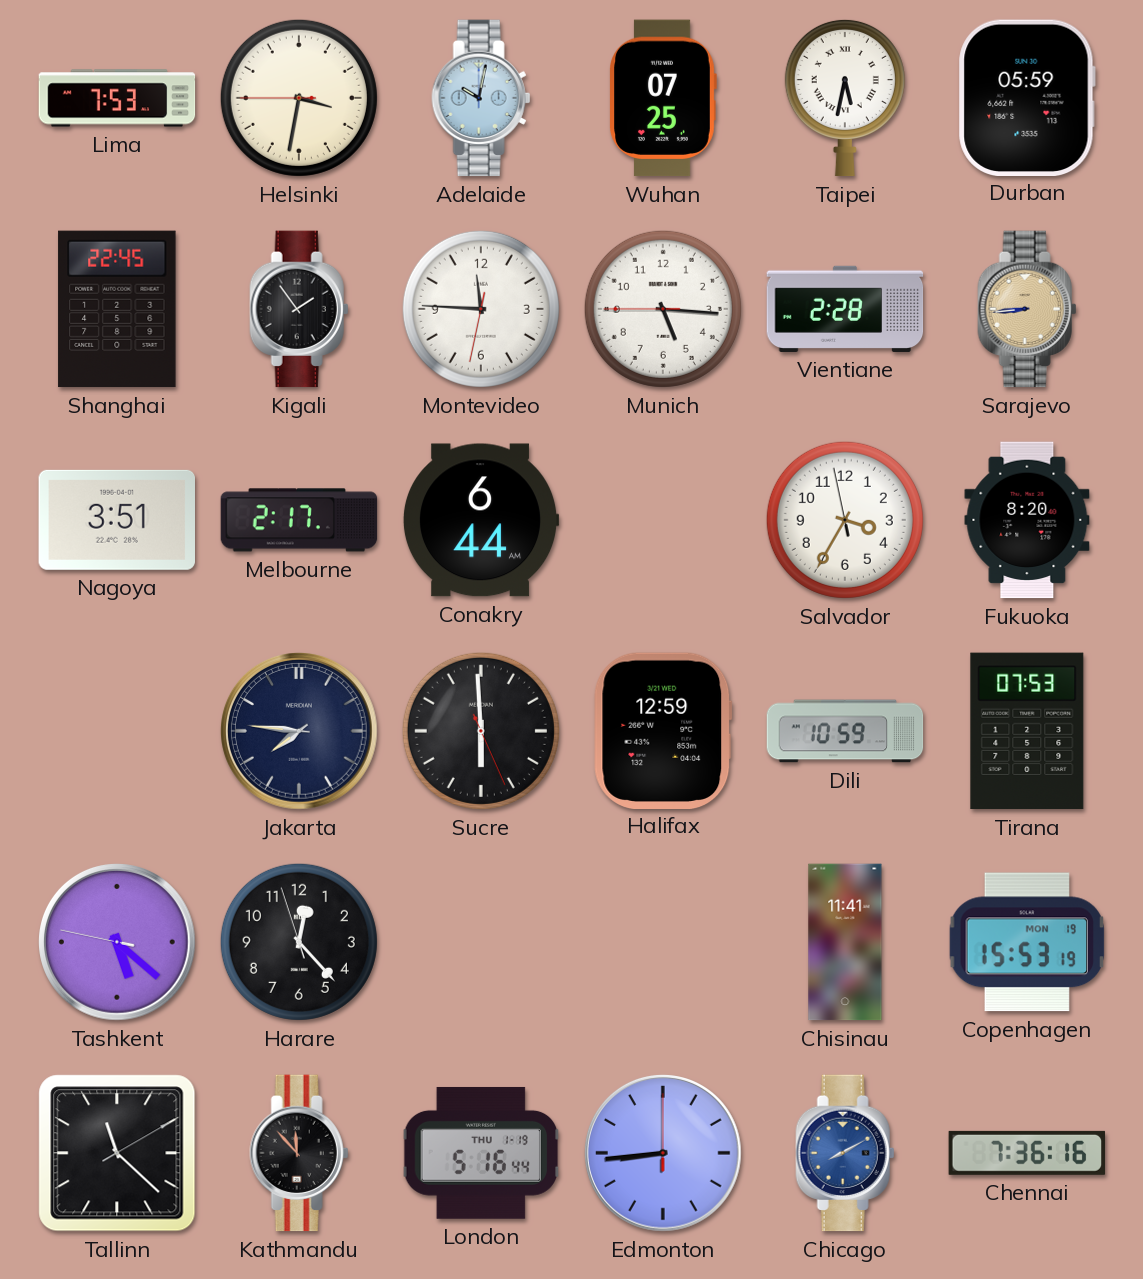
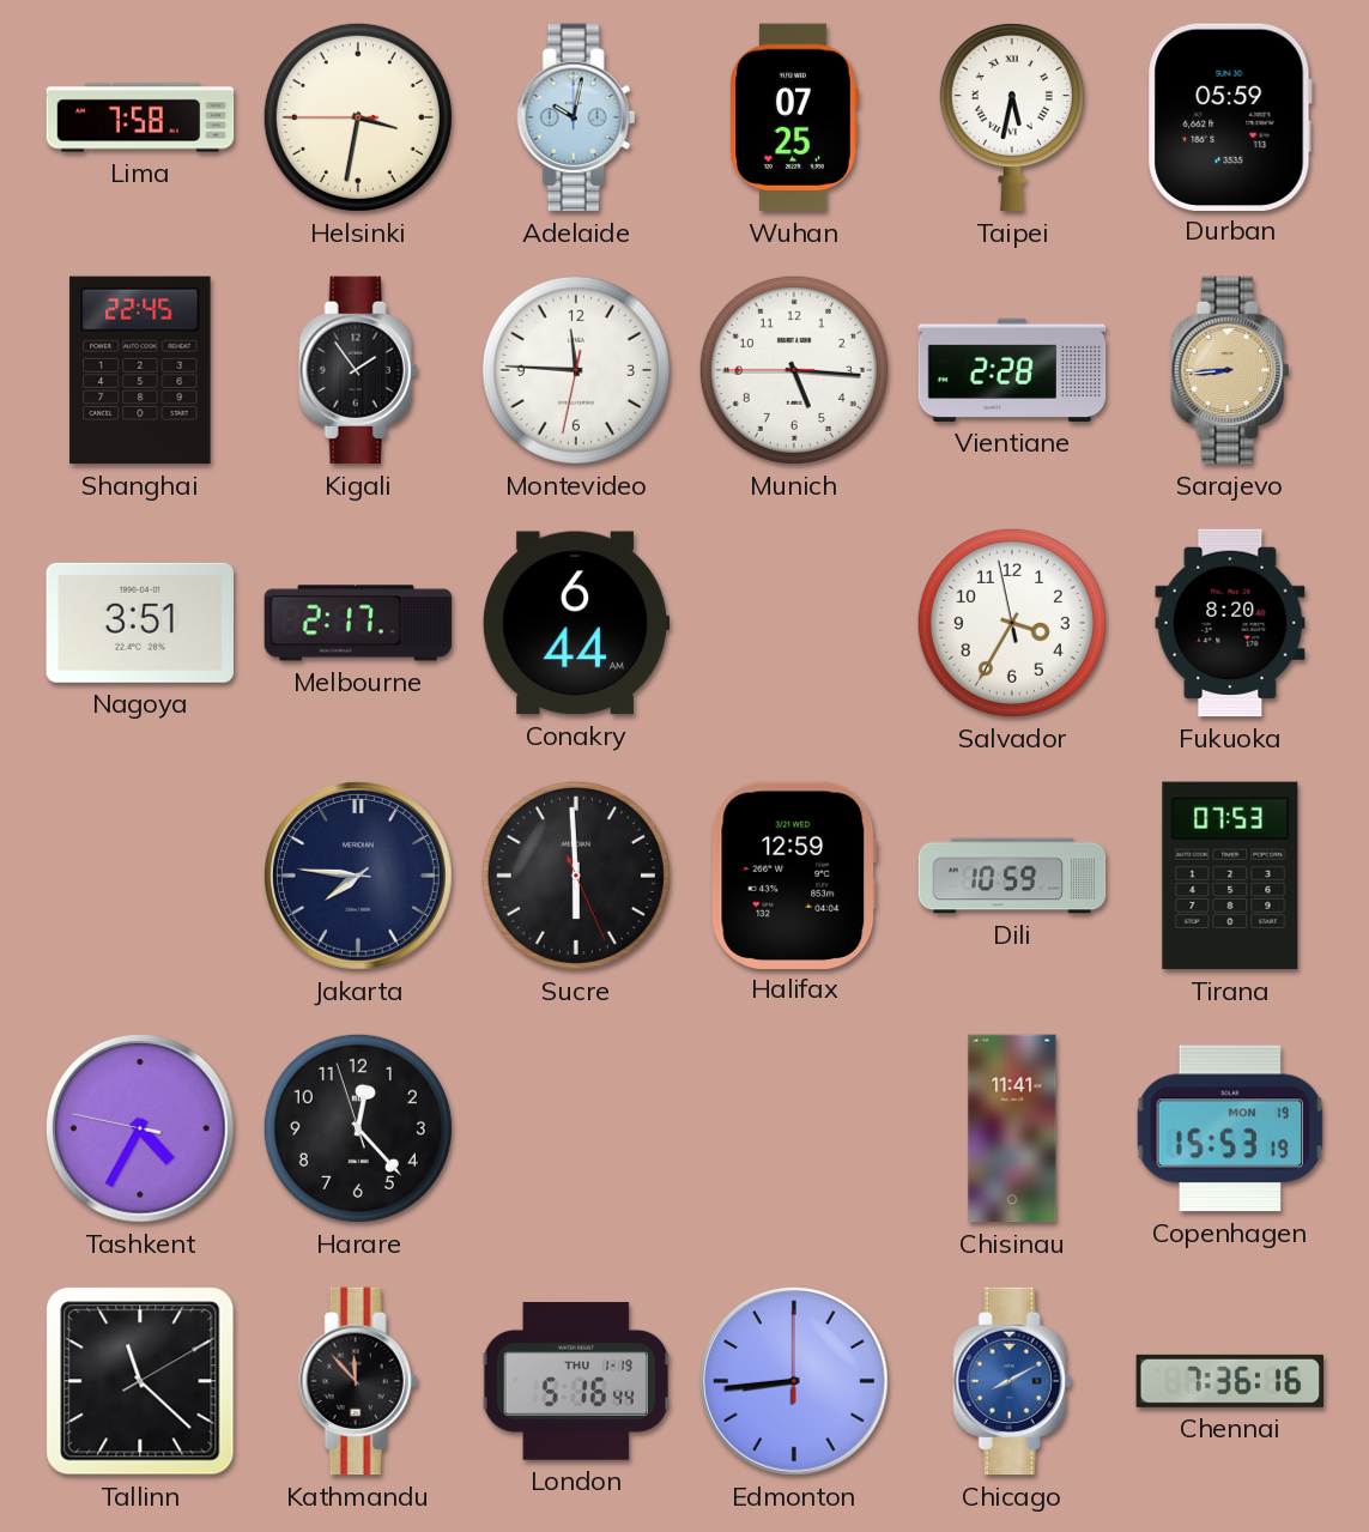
Lima: 7:53 -> 7:58
Tashkent: 5:21 -> 4:34
